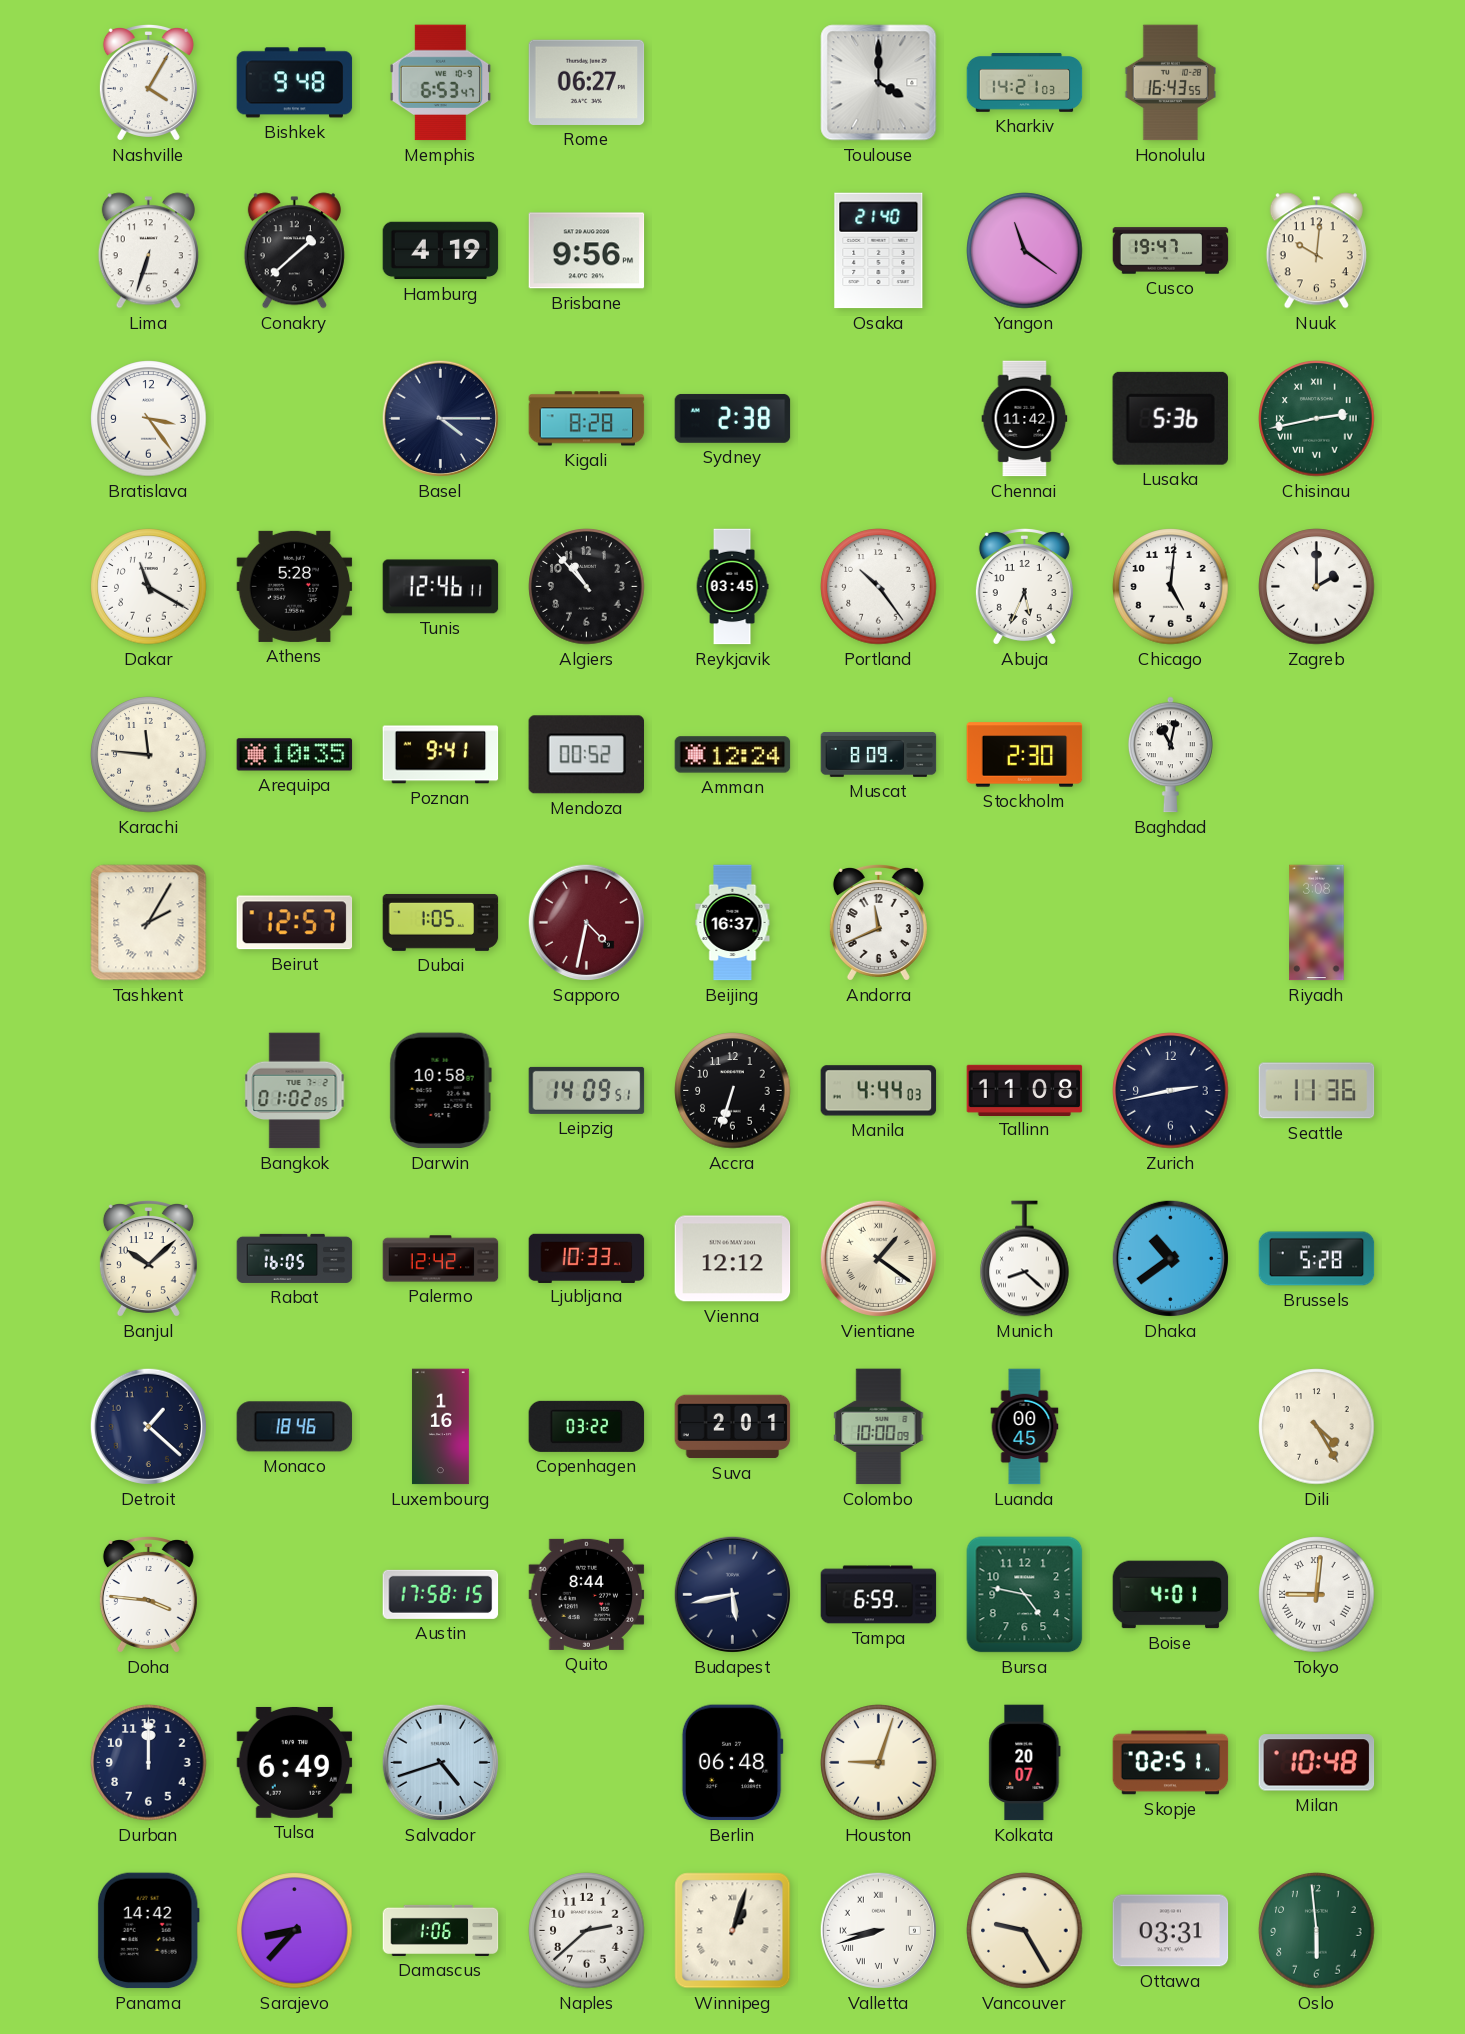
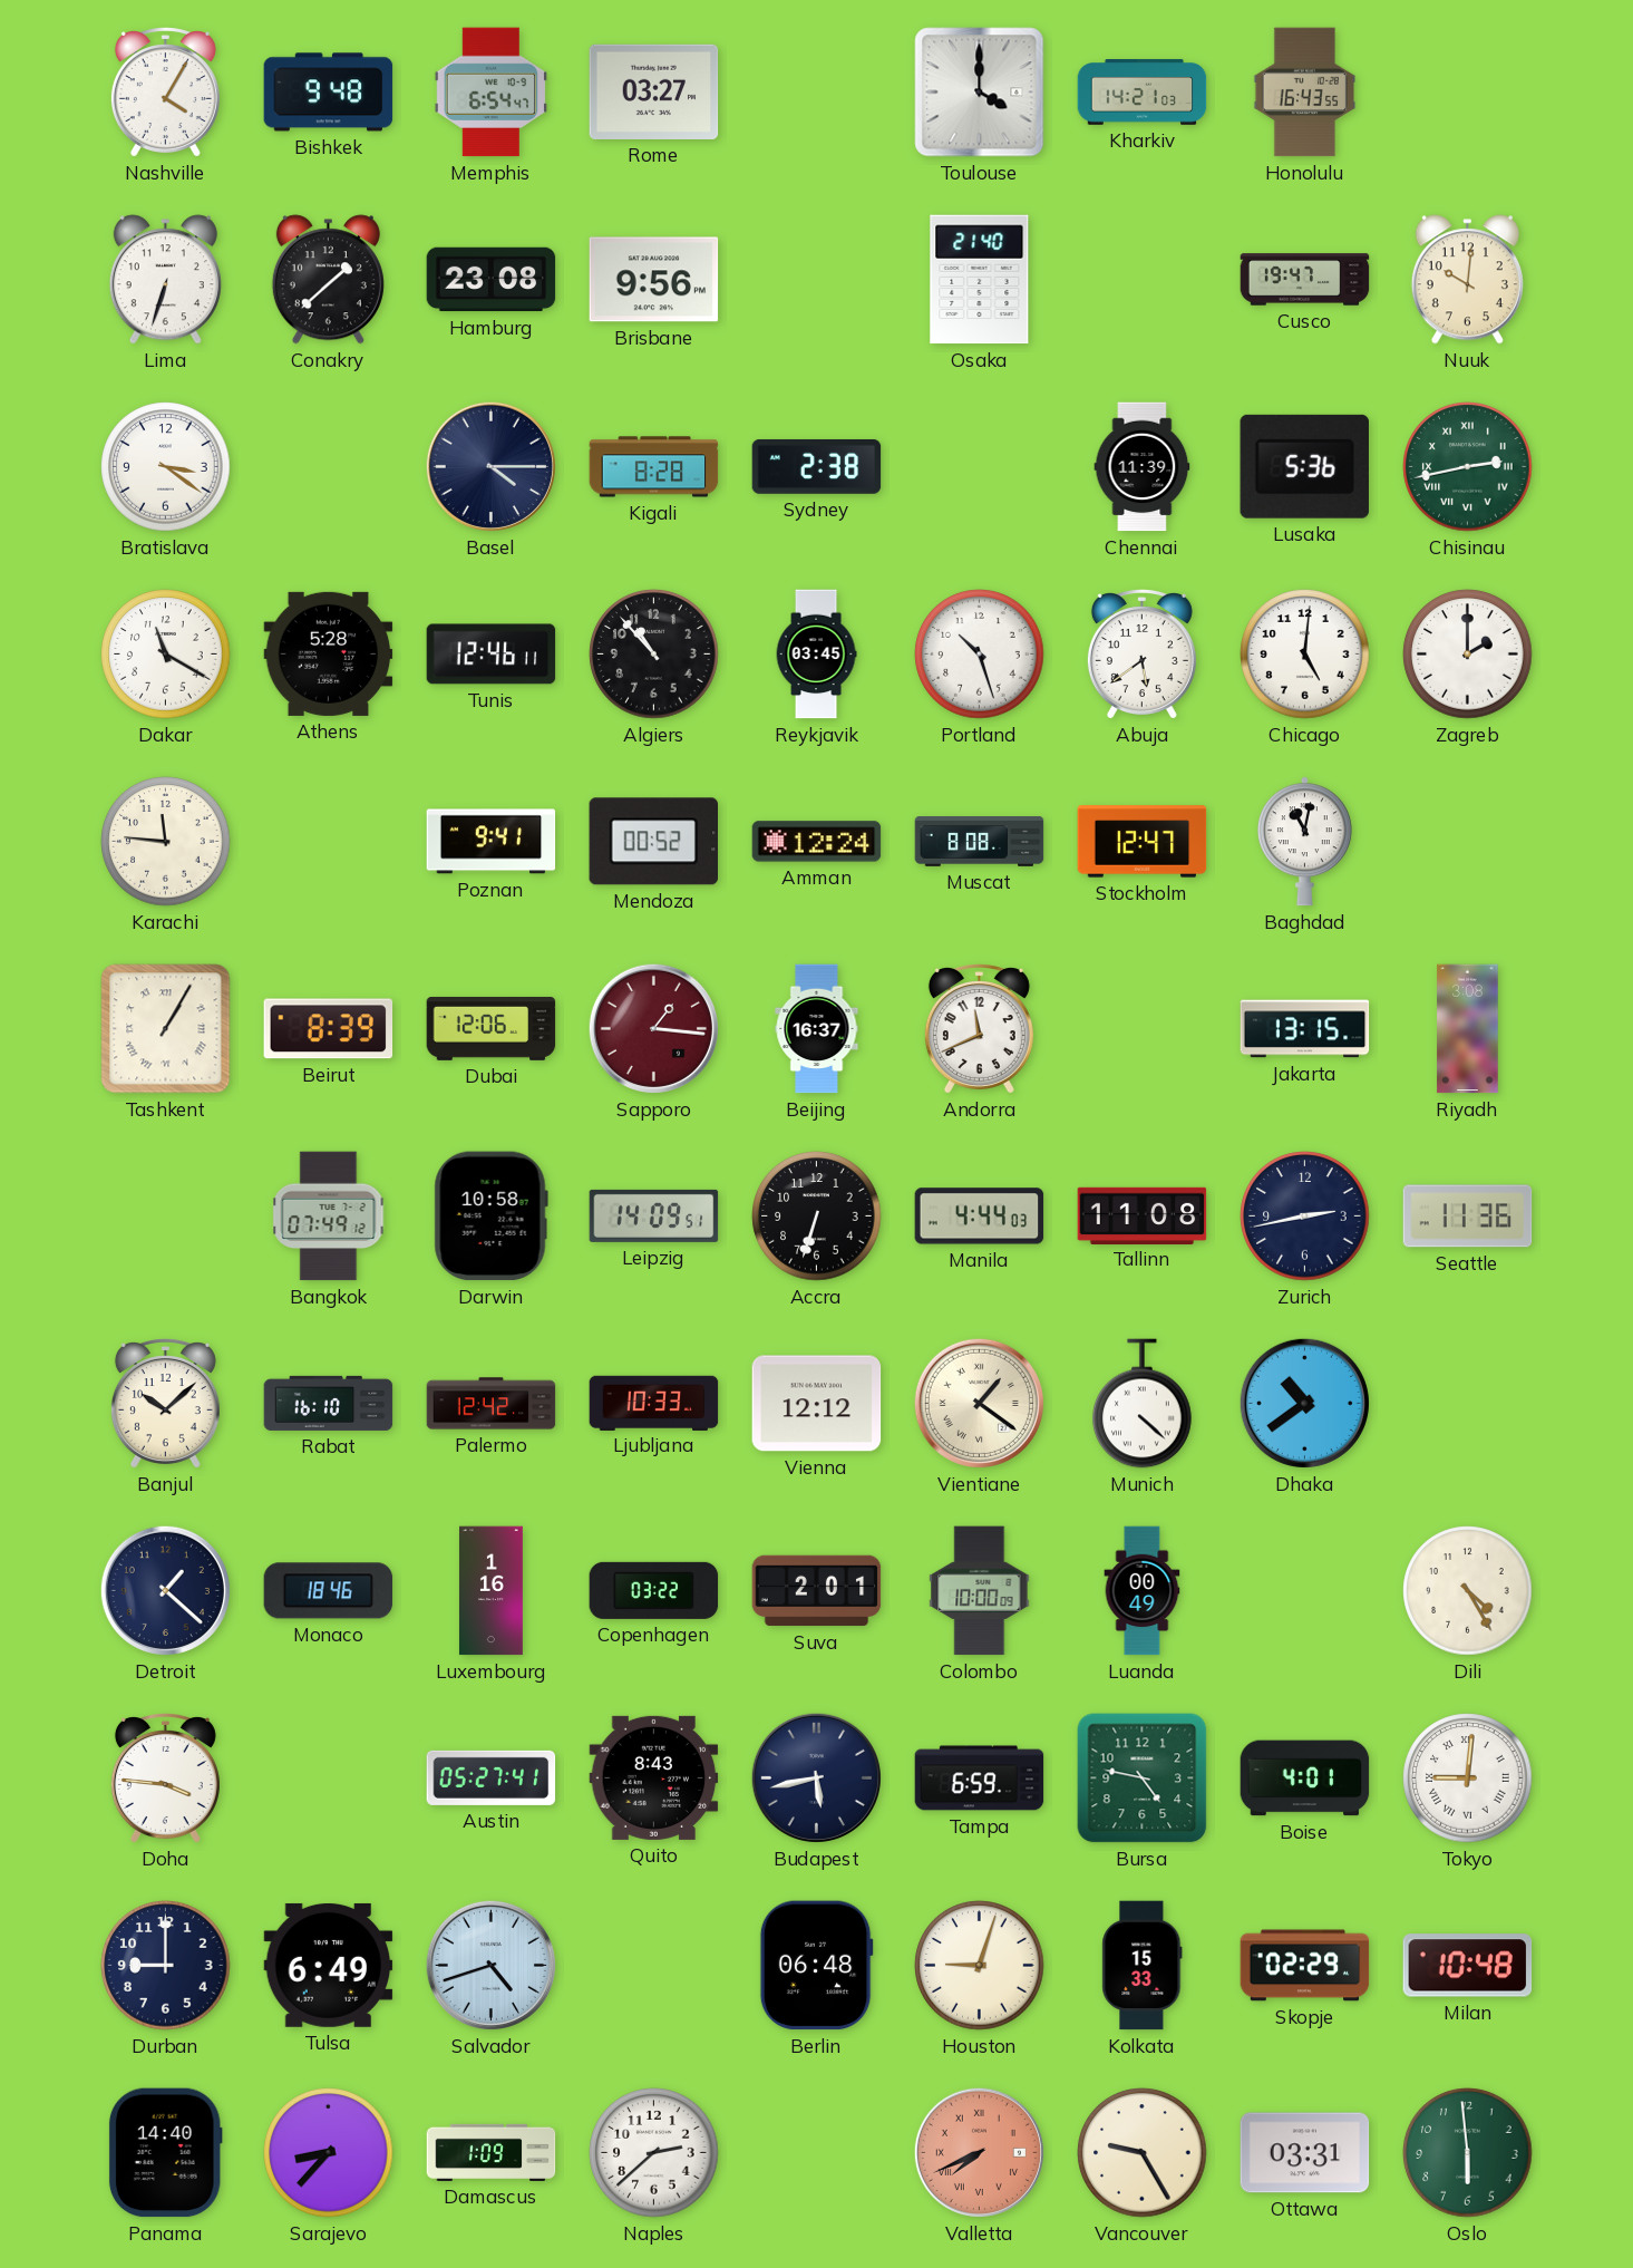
Memphis: 6:53 -> 6:54
Rome: 06:27 -> 03:27
Hamburg: 4:19 -> 23:08
Yangon: 11:21 -> none
Bratislava: 3:24 -> 3:21
Chennai: 11:42 -> 11:39
Portland: 10:24 -> 10:27
Abuja: 5:34 -> 5:39
Arequipa: 10:35 -> none
Muscat: 8:09 -> 8:08
Stockholm: 2:30 -> 12:47
Tashkent: 2:05 -> 1:05
Beirut: 12:57 -> 8:39
Dubai: 1:05 -> 12:06
Sapporo: 4:32 -> 1:16
Jakarta: none -> 13:15
Bangkok: 01:02 -> 07:49
Rabat: 16:05 -> 16:10
Munich: 8:22 -> 4:22
Brussels: 5:28 -> none
Luanda: 00:45 -> 00:49
Austin: 17:58 -> 05:27
Quito: 8:44 -> 8:43
Durban: 12:00 -> 9:00
Kolkata: 20:07 -> 15:33
Skopje: 02:51 -> 02:29
Panama: 14:42 -> 14:40
Damascus: 1:06 -> 1:09
Winnipeg: 1:03 -> none
Valletta: 8:42 -> 7:41
Valletta dial: white -> salmon
